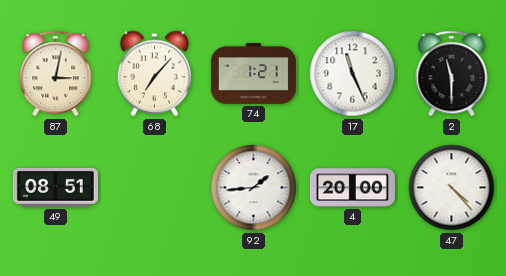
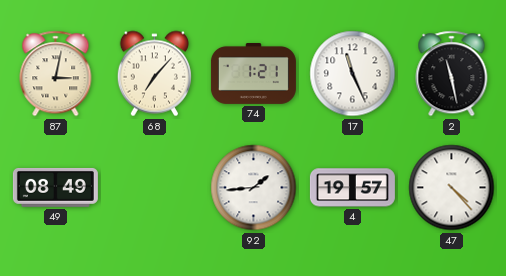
2: 11:30 -> 11:28
49: 08:51 -> 08:49
4: 20:00 -> 19:57
